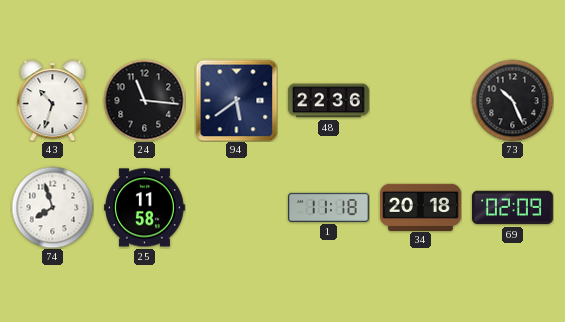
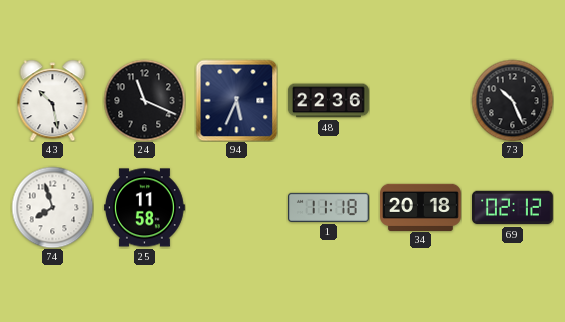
43: 10:33 -> 10:28
24: 11:16 -> 11:19
94: 5:39 -> 5:34
69: 02:09 -> 02:12
